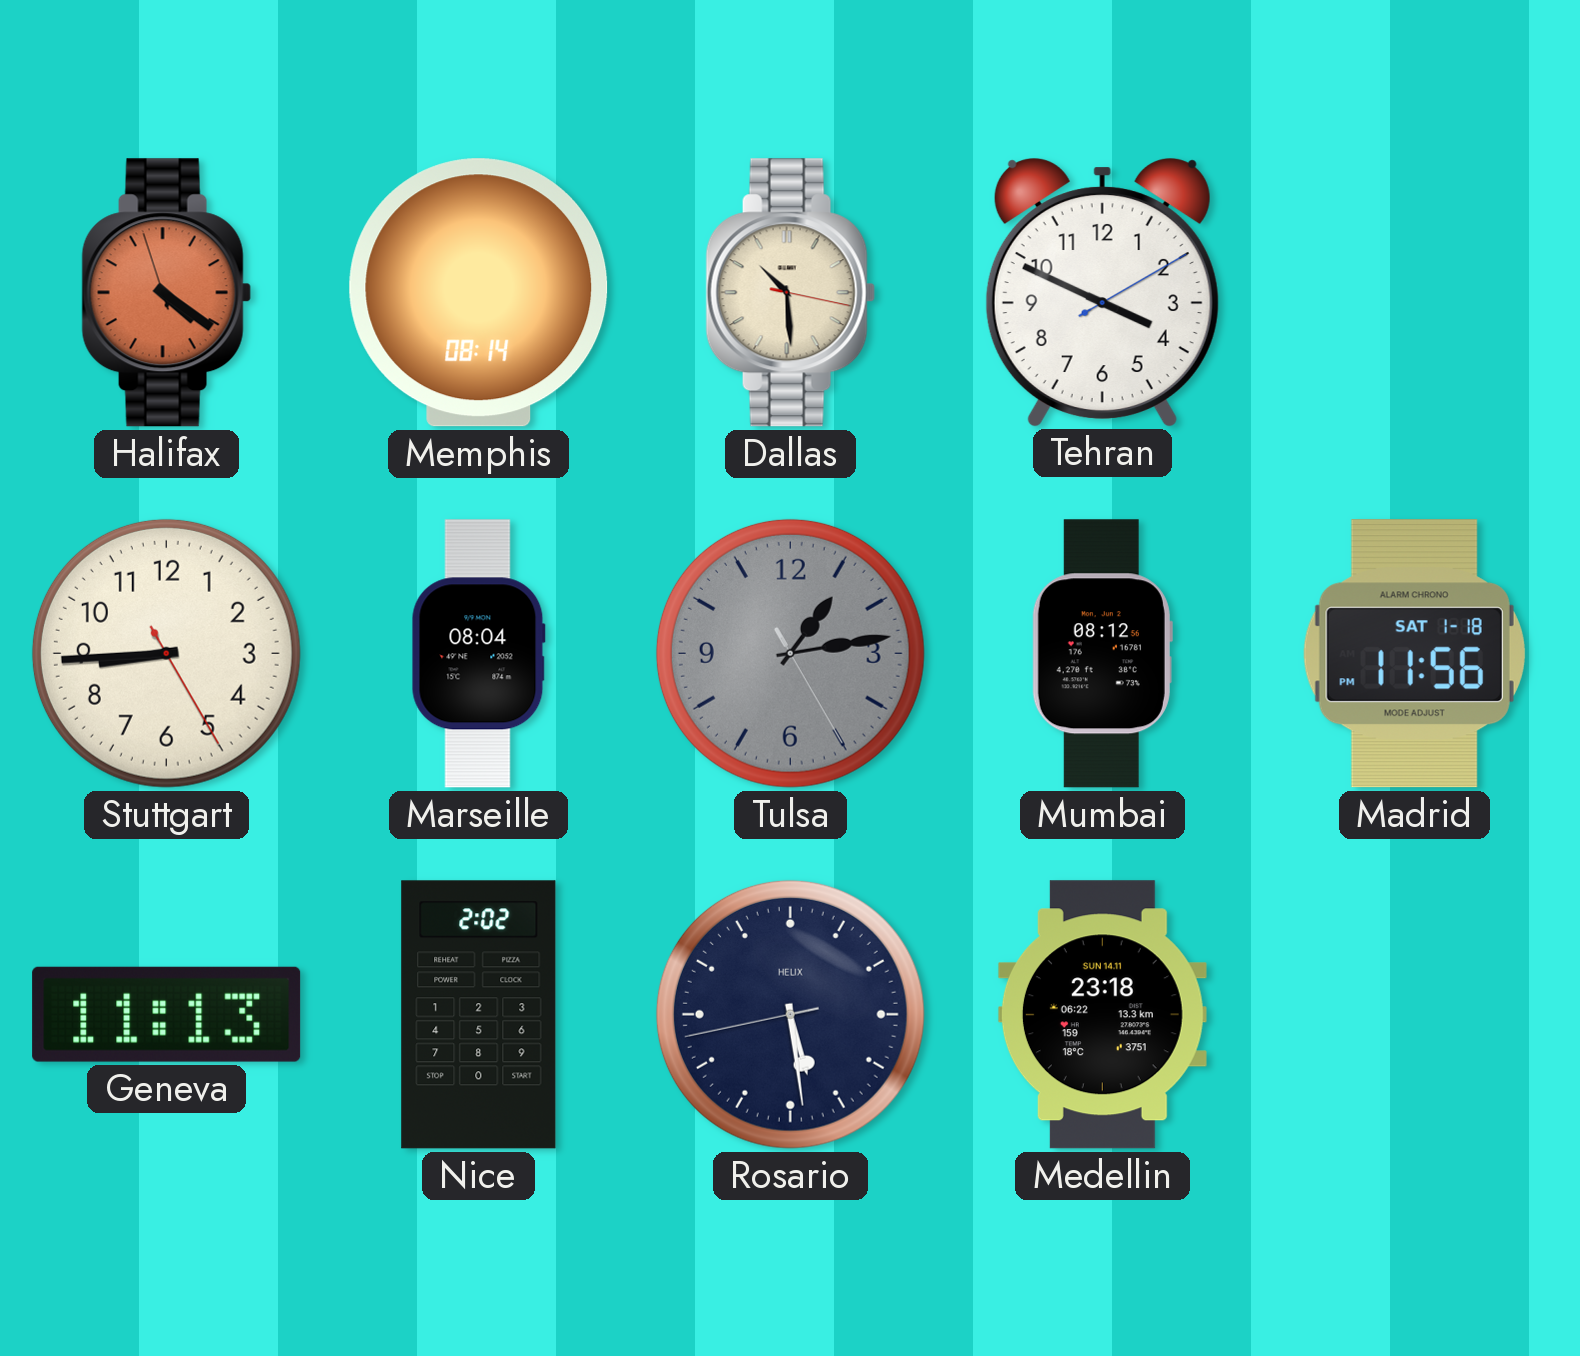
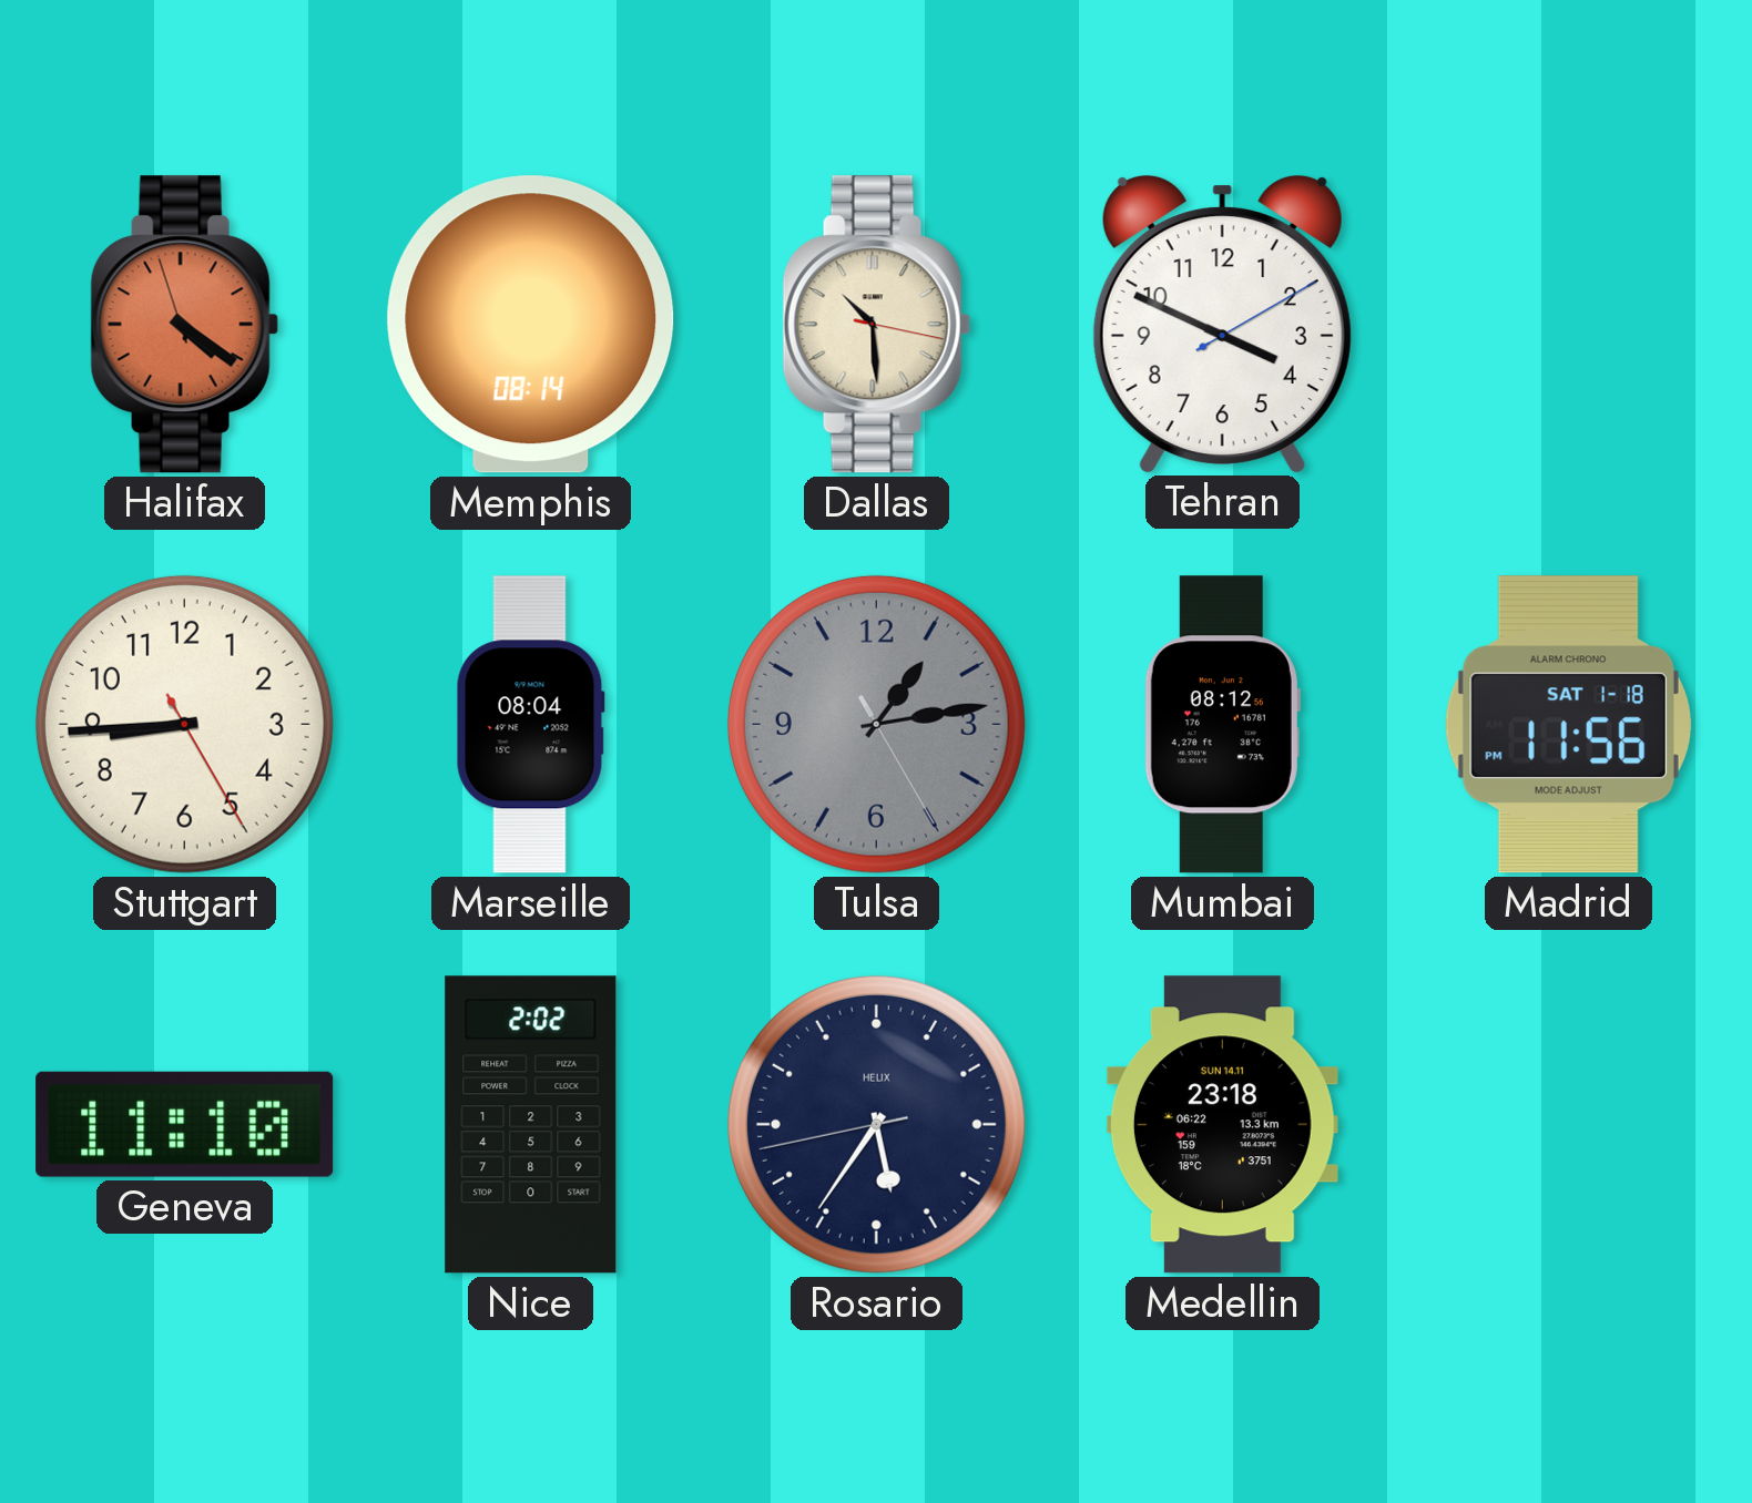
Geneva: 11:13 -> 11:10
Rosario: 5:28 -> 5:35
